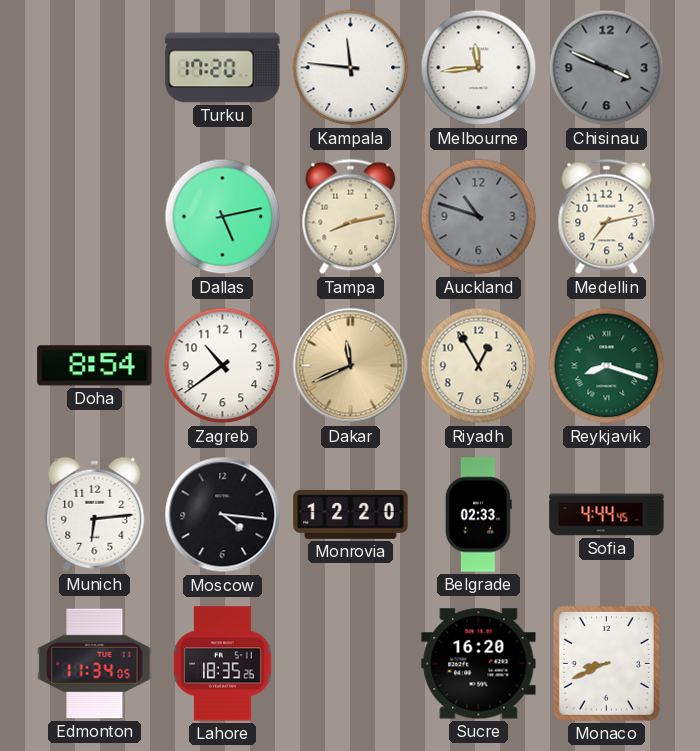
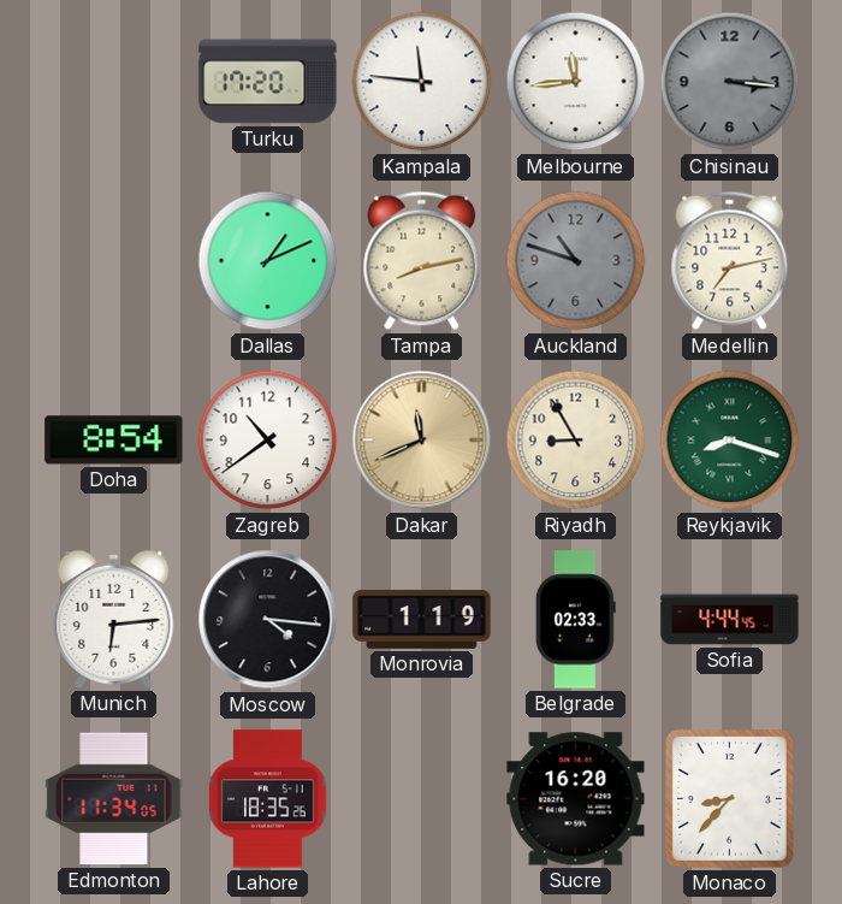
Chisinau: 3:49 -> 3:16
Dallas: 5:13 -> 1:11
Riyadh: 12:55 -> 8:55
Monrovia: 12:20 -> 1:19
Monaco: 8:41 -> 8:37
